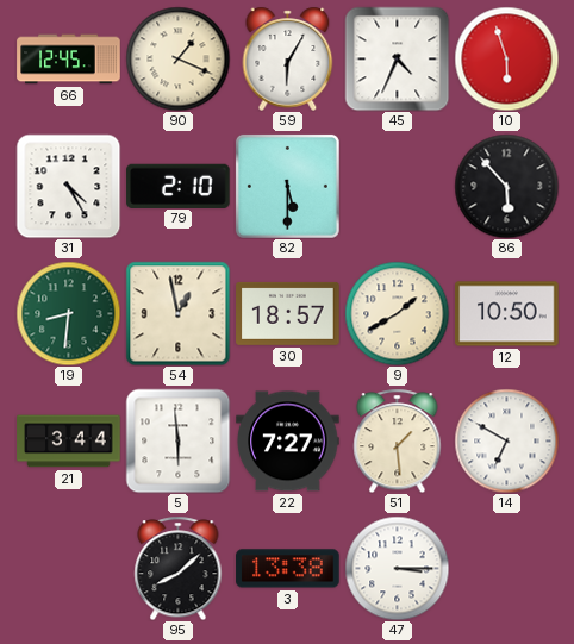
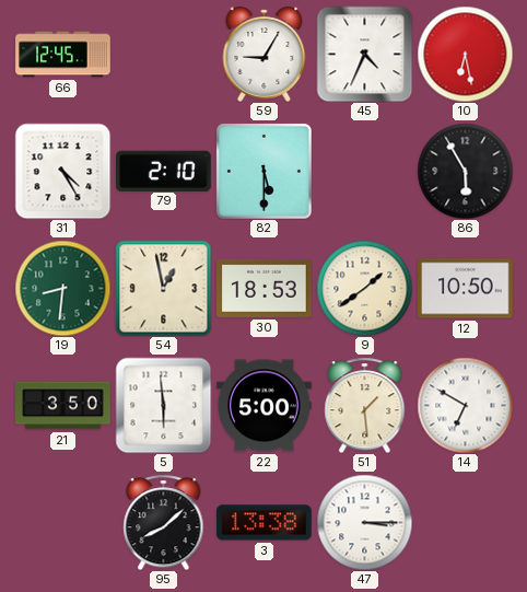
90: 1:19 -> none
59: 6:05 -> 9:05
10: 5:57 -> 6:28
86: 5:53 -> 5:55
30: 18:57 -> 18:53
9: 1:40 -> 1:39
21: 3:44 -> 3:50
22: 7:27 -> 5:00
